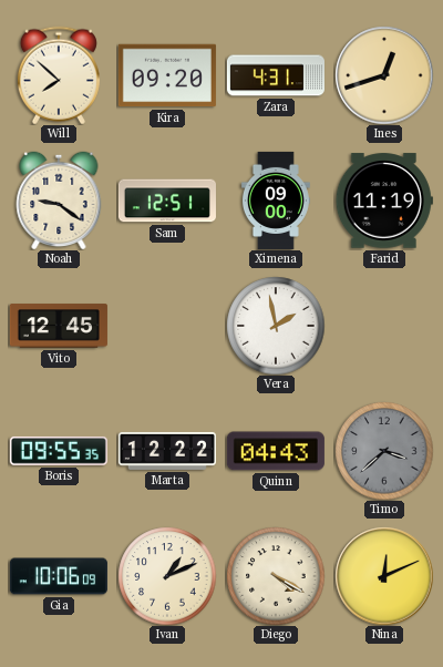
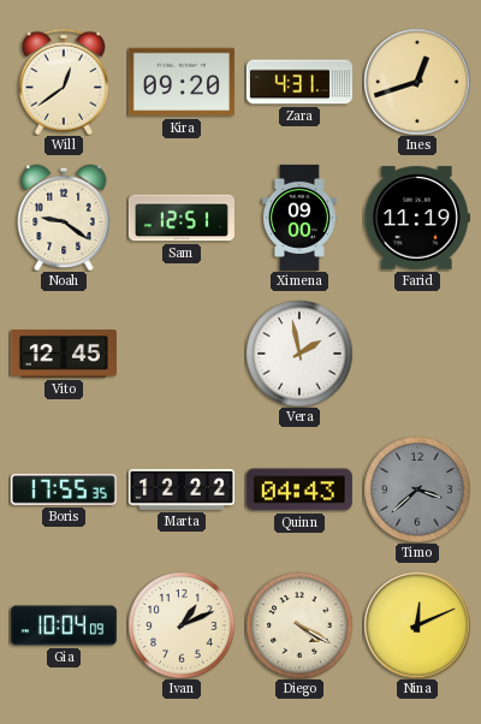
Will: 7:52 -> 12:39
Boris: 09:55 -> 17:55
Gia: 10:06 -> 10:04
